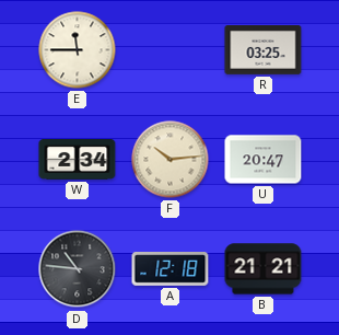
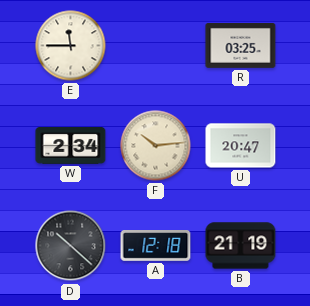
D: 10:46 -> 10:22
B: 21:21 -> 21:19
